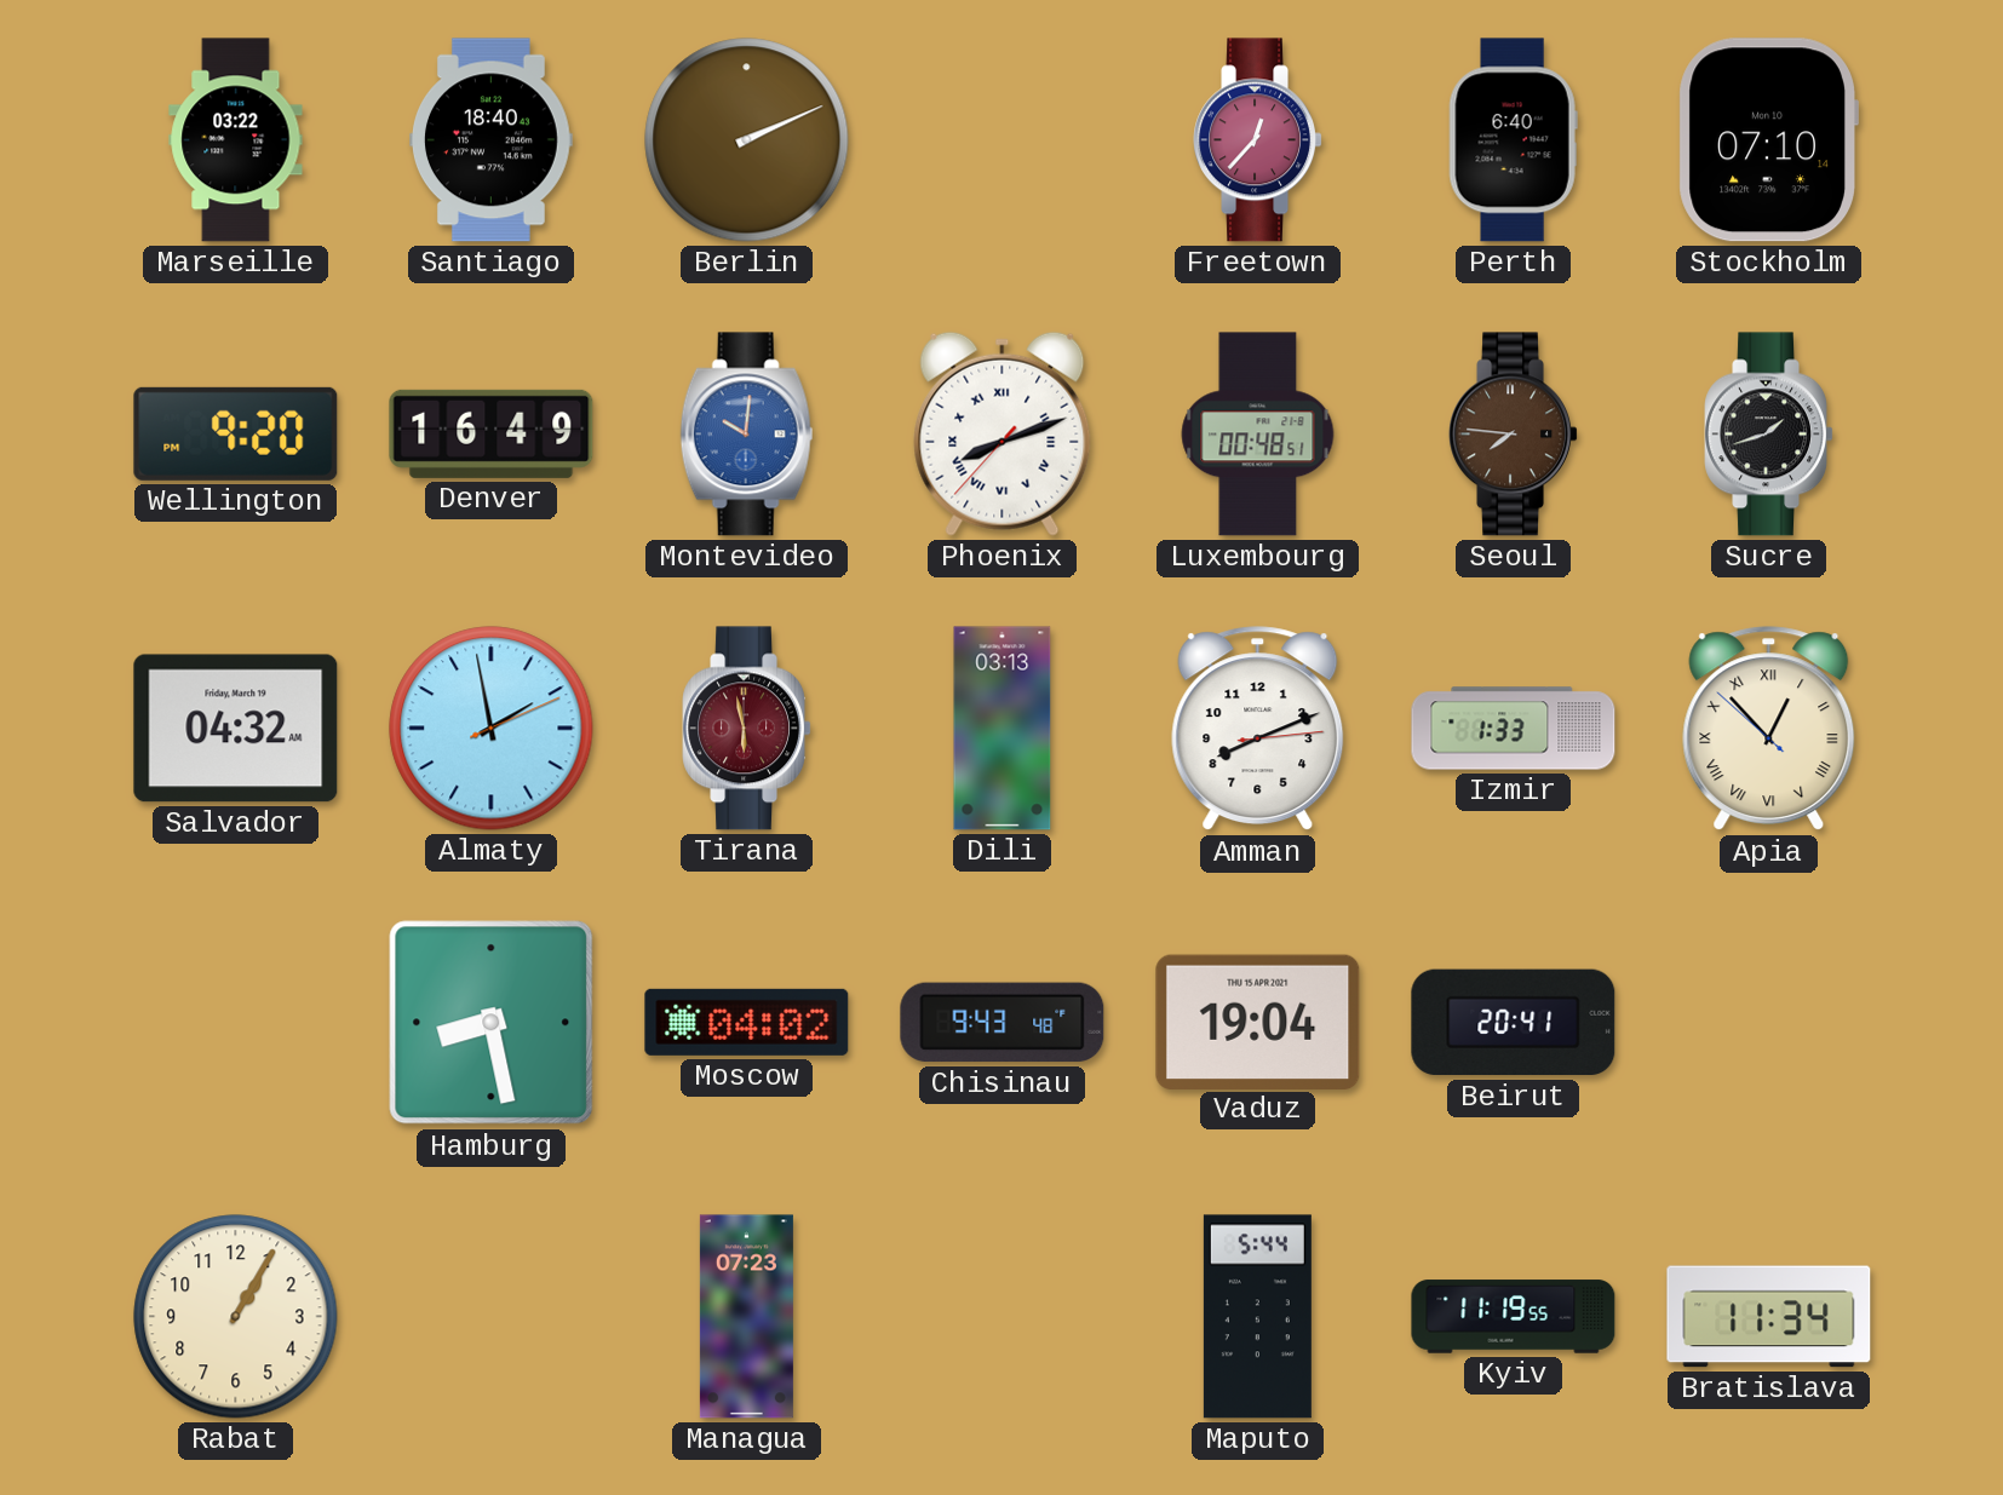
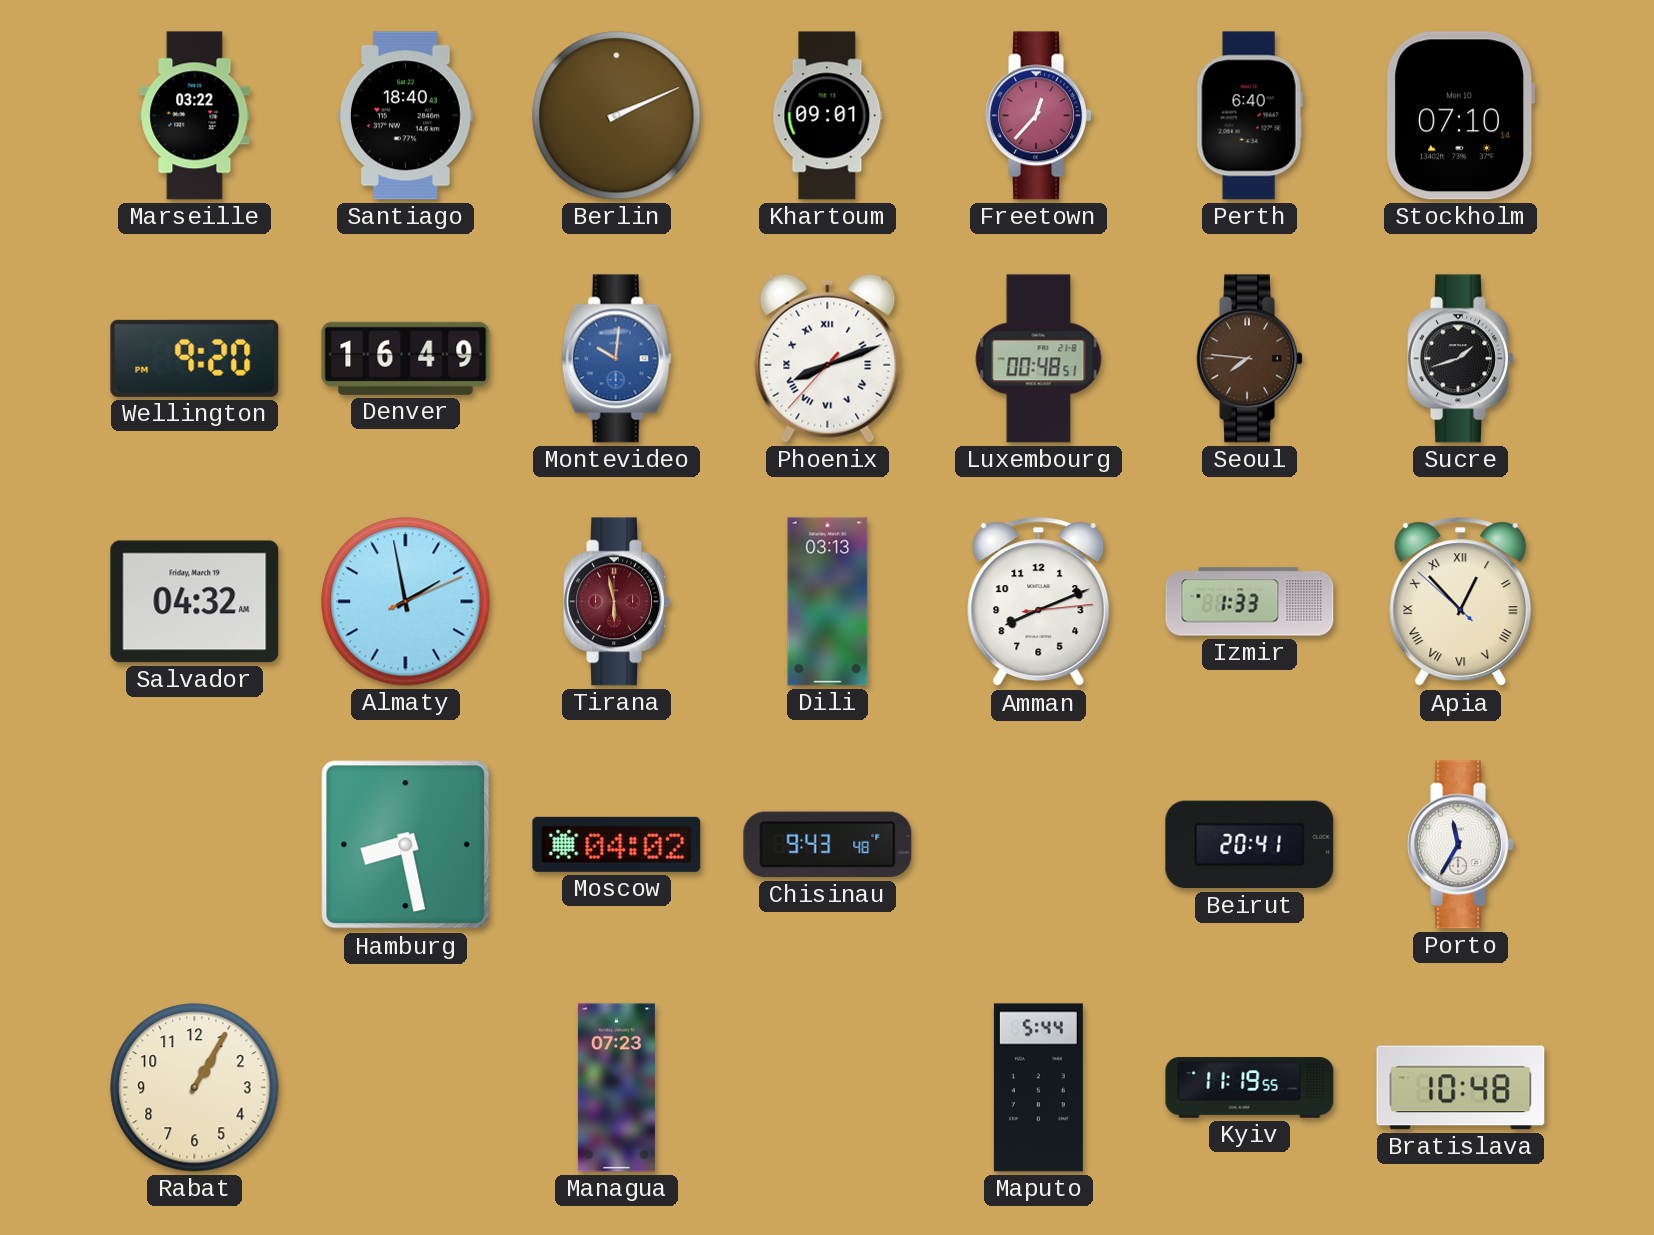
Khartoum: none -> 09:01
Vaduz: 19:04 -> none
Porto: none -> 11:35
Bratislava: 11:34 -> 10:48
